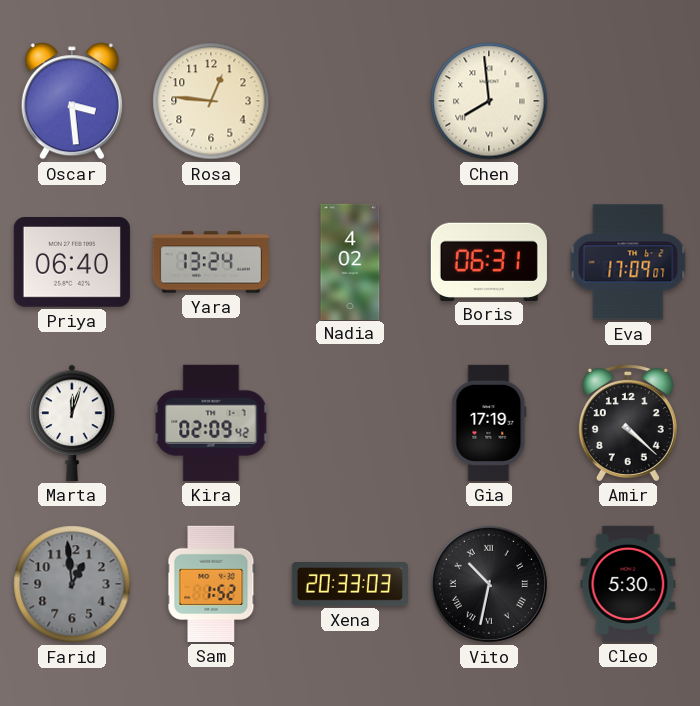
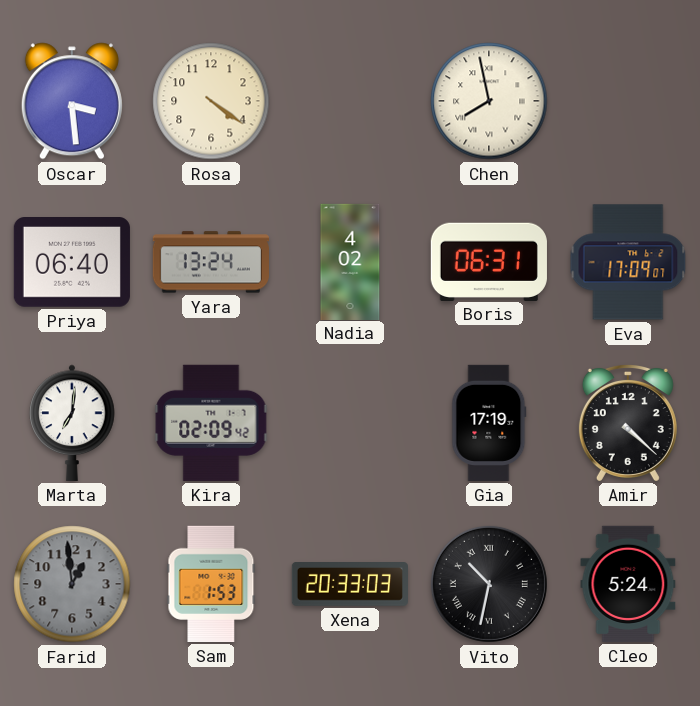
Rosa: 12:46 -> 4:21
Chen: 7:59 -> 7:58
Marta: 12:03 -> 7:01
Sam: 1:52 -> 1:53
Cleo: 5:30 -> 5:24
